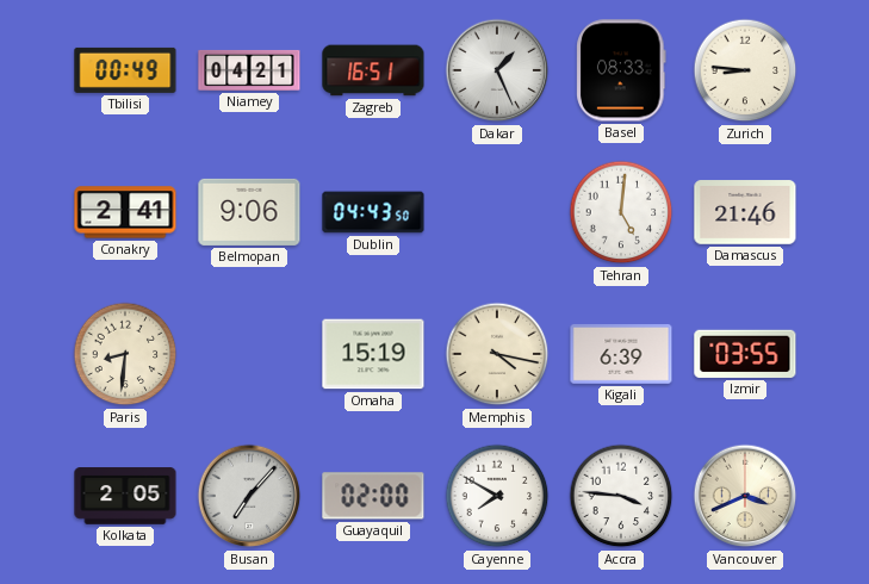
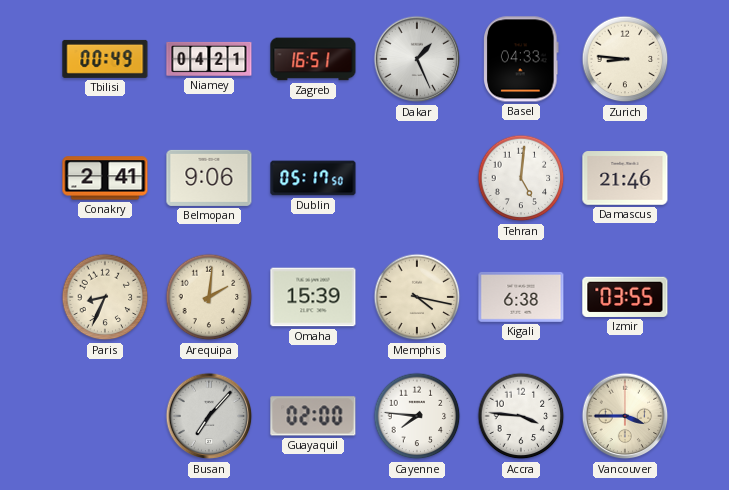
Basel: 08:33 -> 04:33
Dublin: 04:43 -> 05:17
Paris: 8:31 -> 8:34
Arequipa: none -> 2:01
Omaha: 15:19 -> 15:39
Kigali: 6:39 -> 6:38
Kolkata: 2:05 -> none
Cayenne: 7:50 -> 7:46
Vancouver: 3:41 -> 3:45
